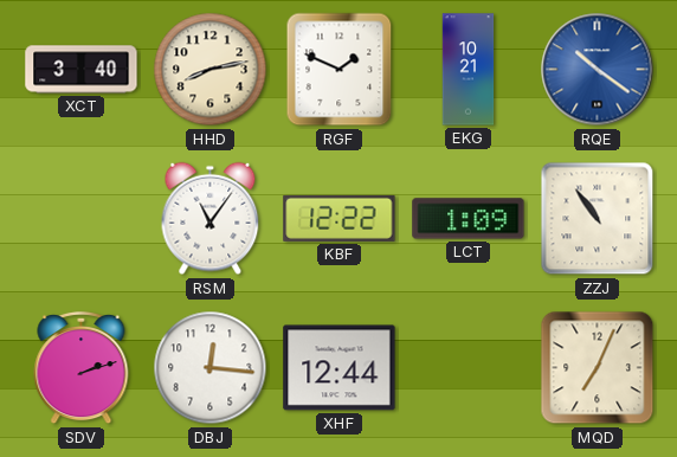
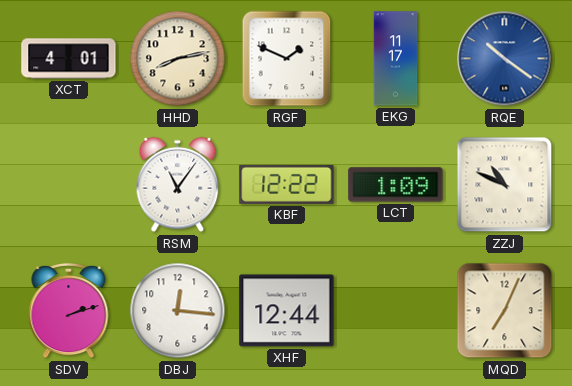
XCT: 3:40 -> 4:01
EKG: 10:21 -> 11:17
ZZJ: 10:54 -> 10:49
